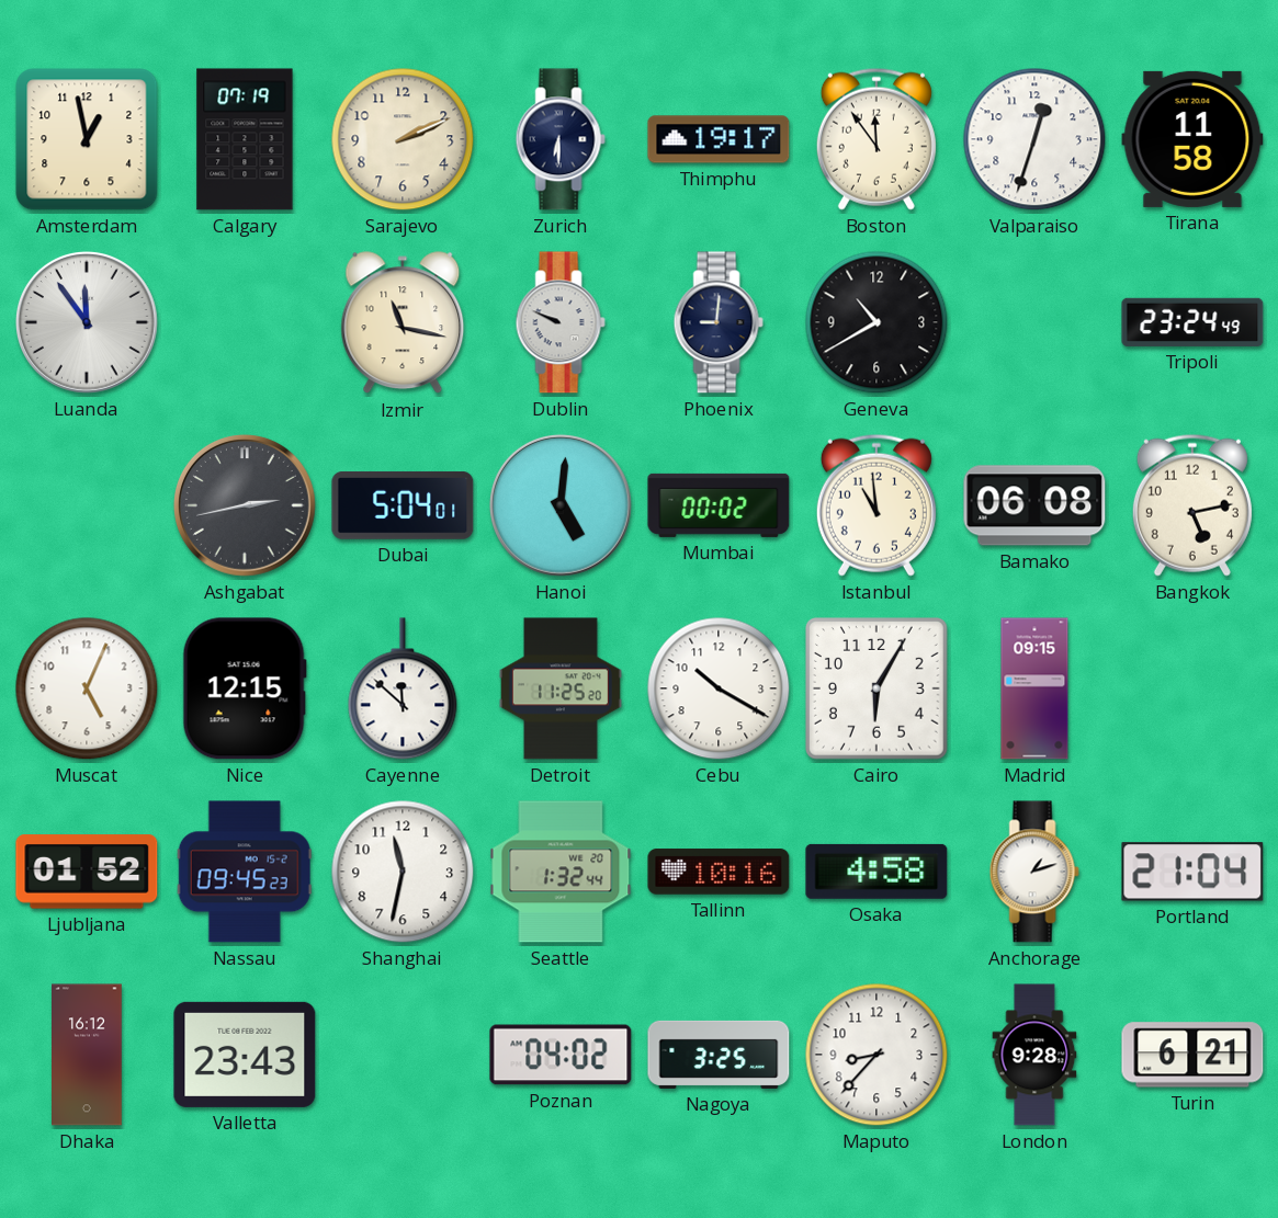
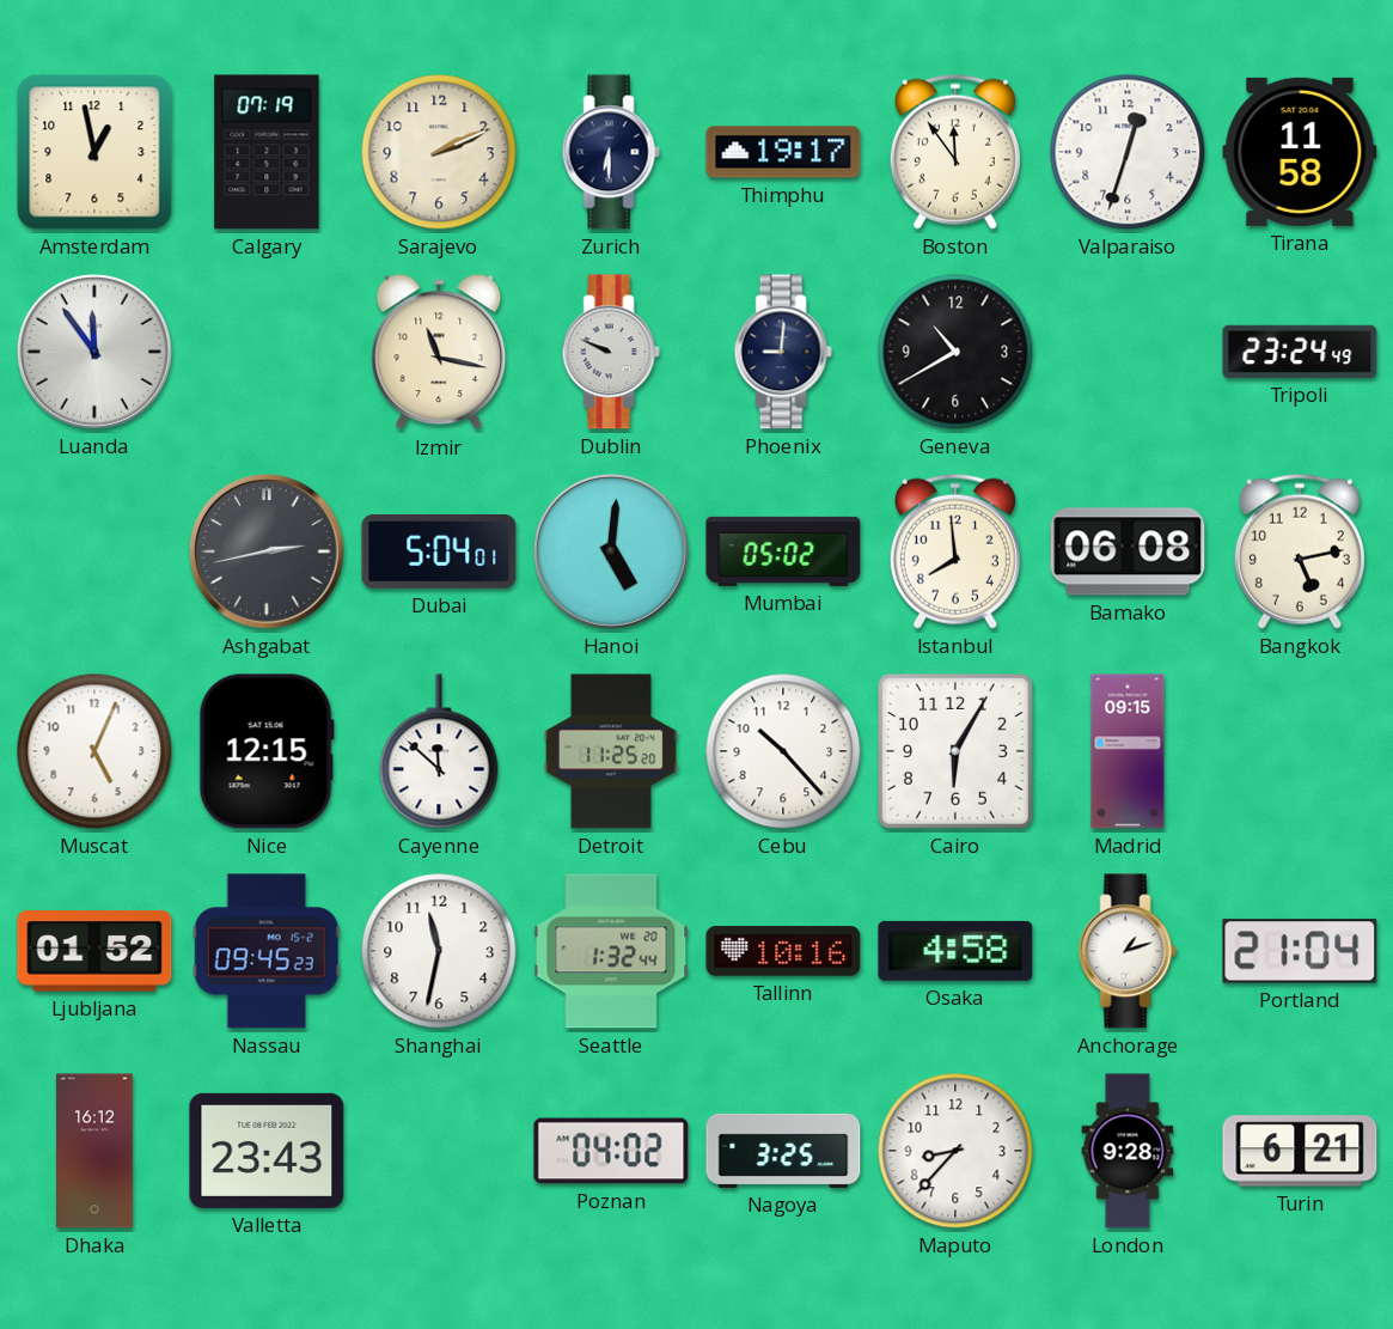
Mumbai: 00:02 -> 05:02
Istanbul: 10:59 -> 7:59
Cebu: 10:20 -> 10:23
